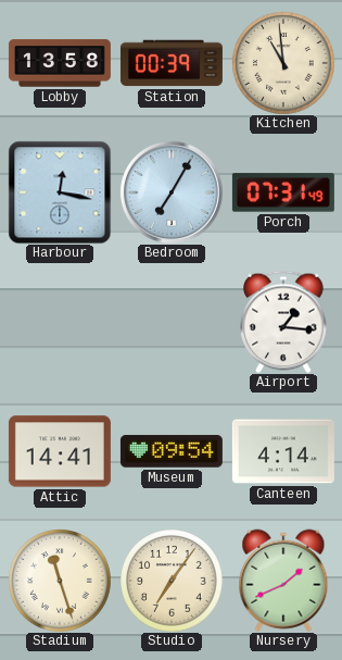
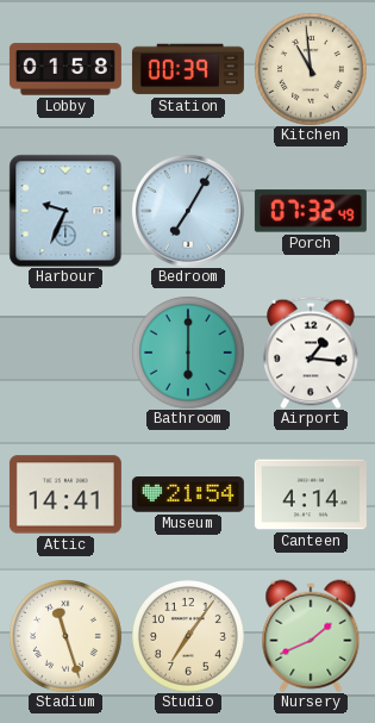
Lobby: 13:58 -> 01:58
Harbour: 12:17 -> 9:34
Porch: 07:31 -> 07:32
Bathroom: none -> 6:00
Museum: 09:54 -> 21:54
